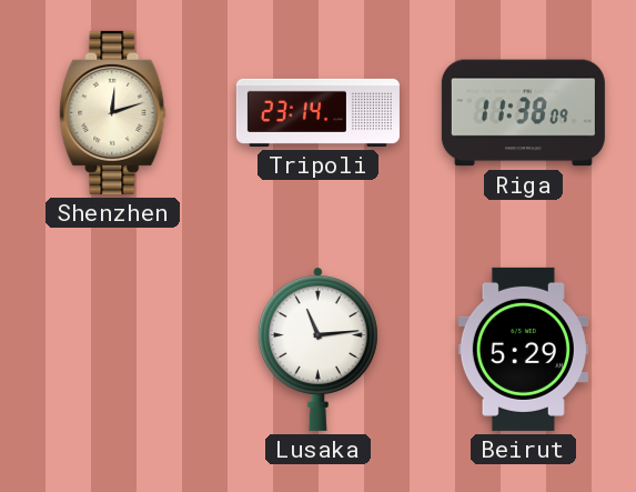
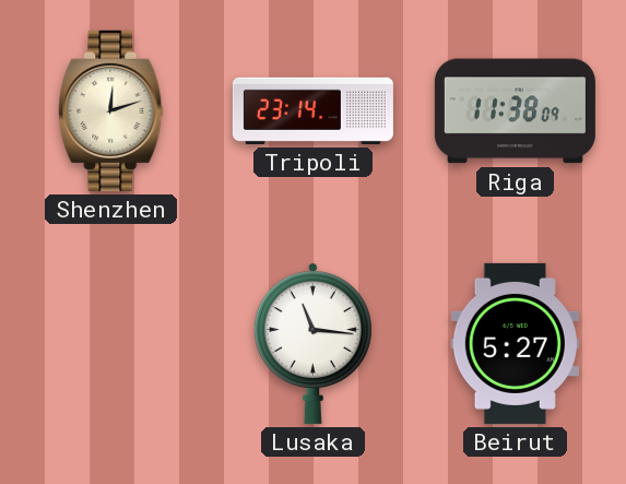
Lusaka: 11:14 -> 11:16
Beirut: 5:29 -> 5:27
